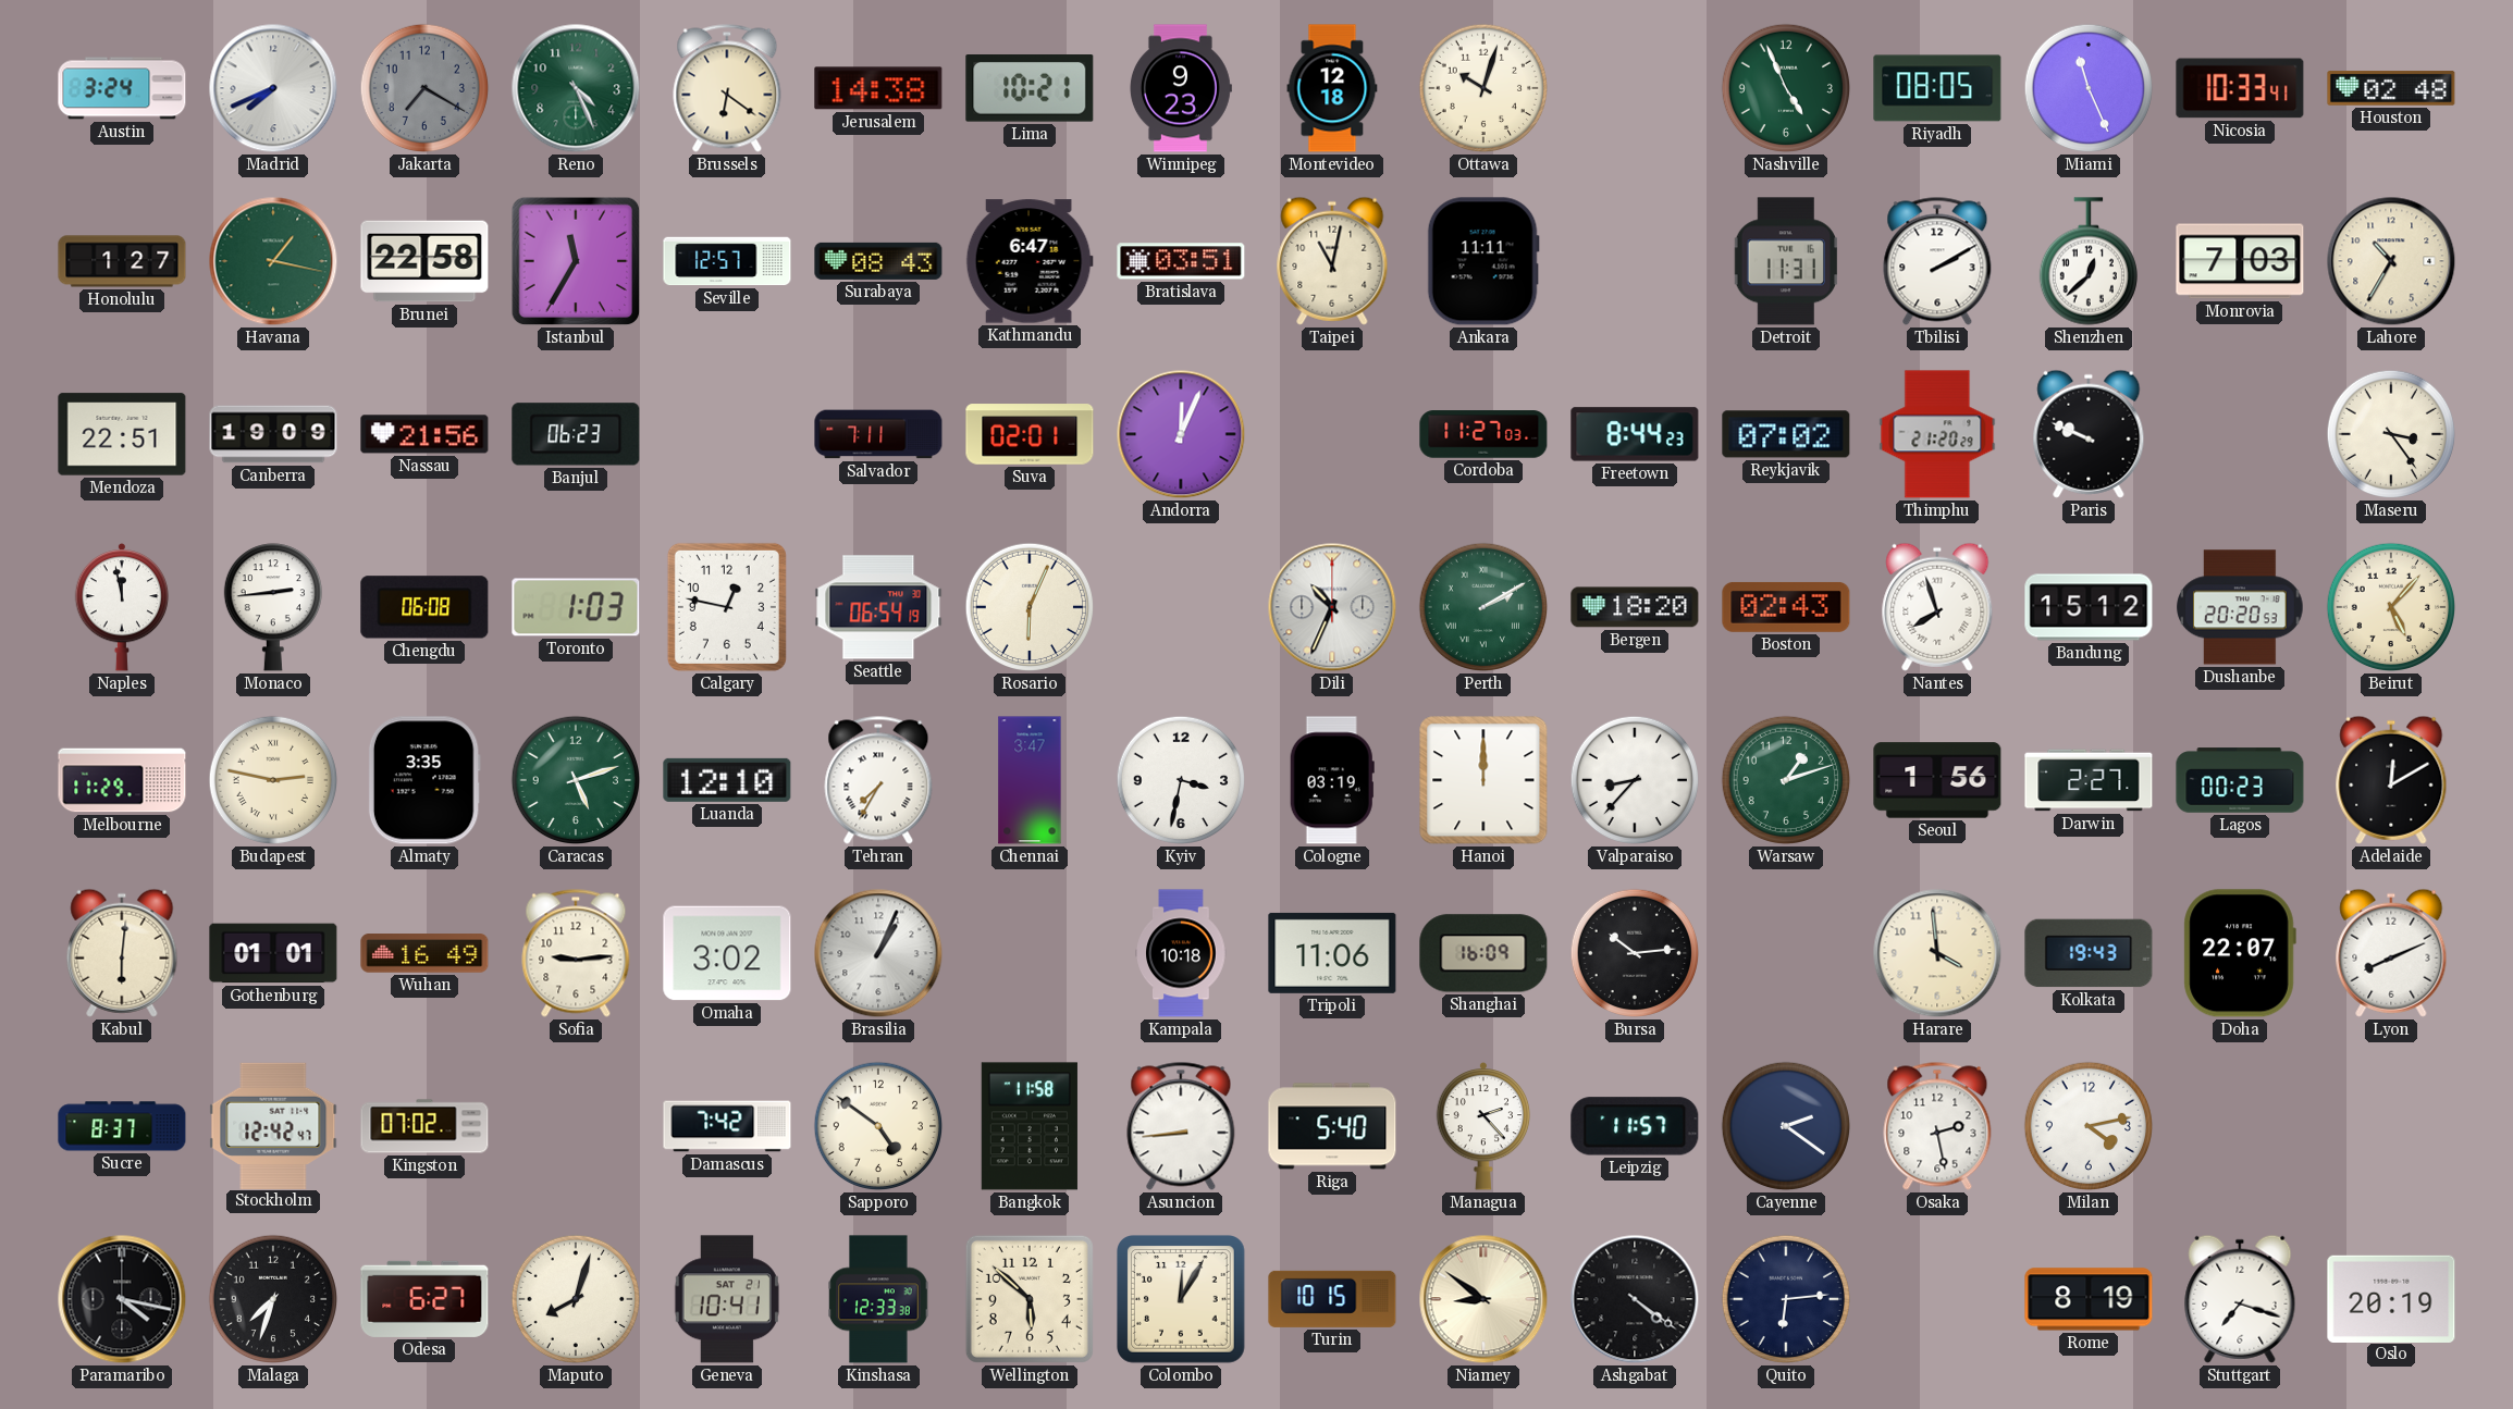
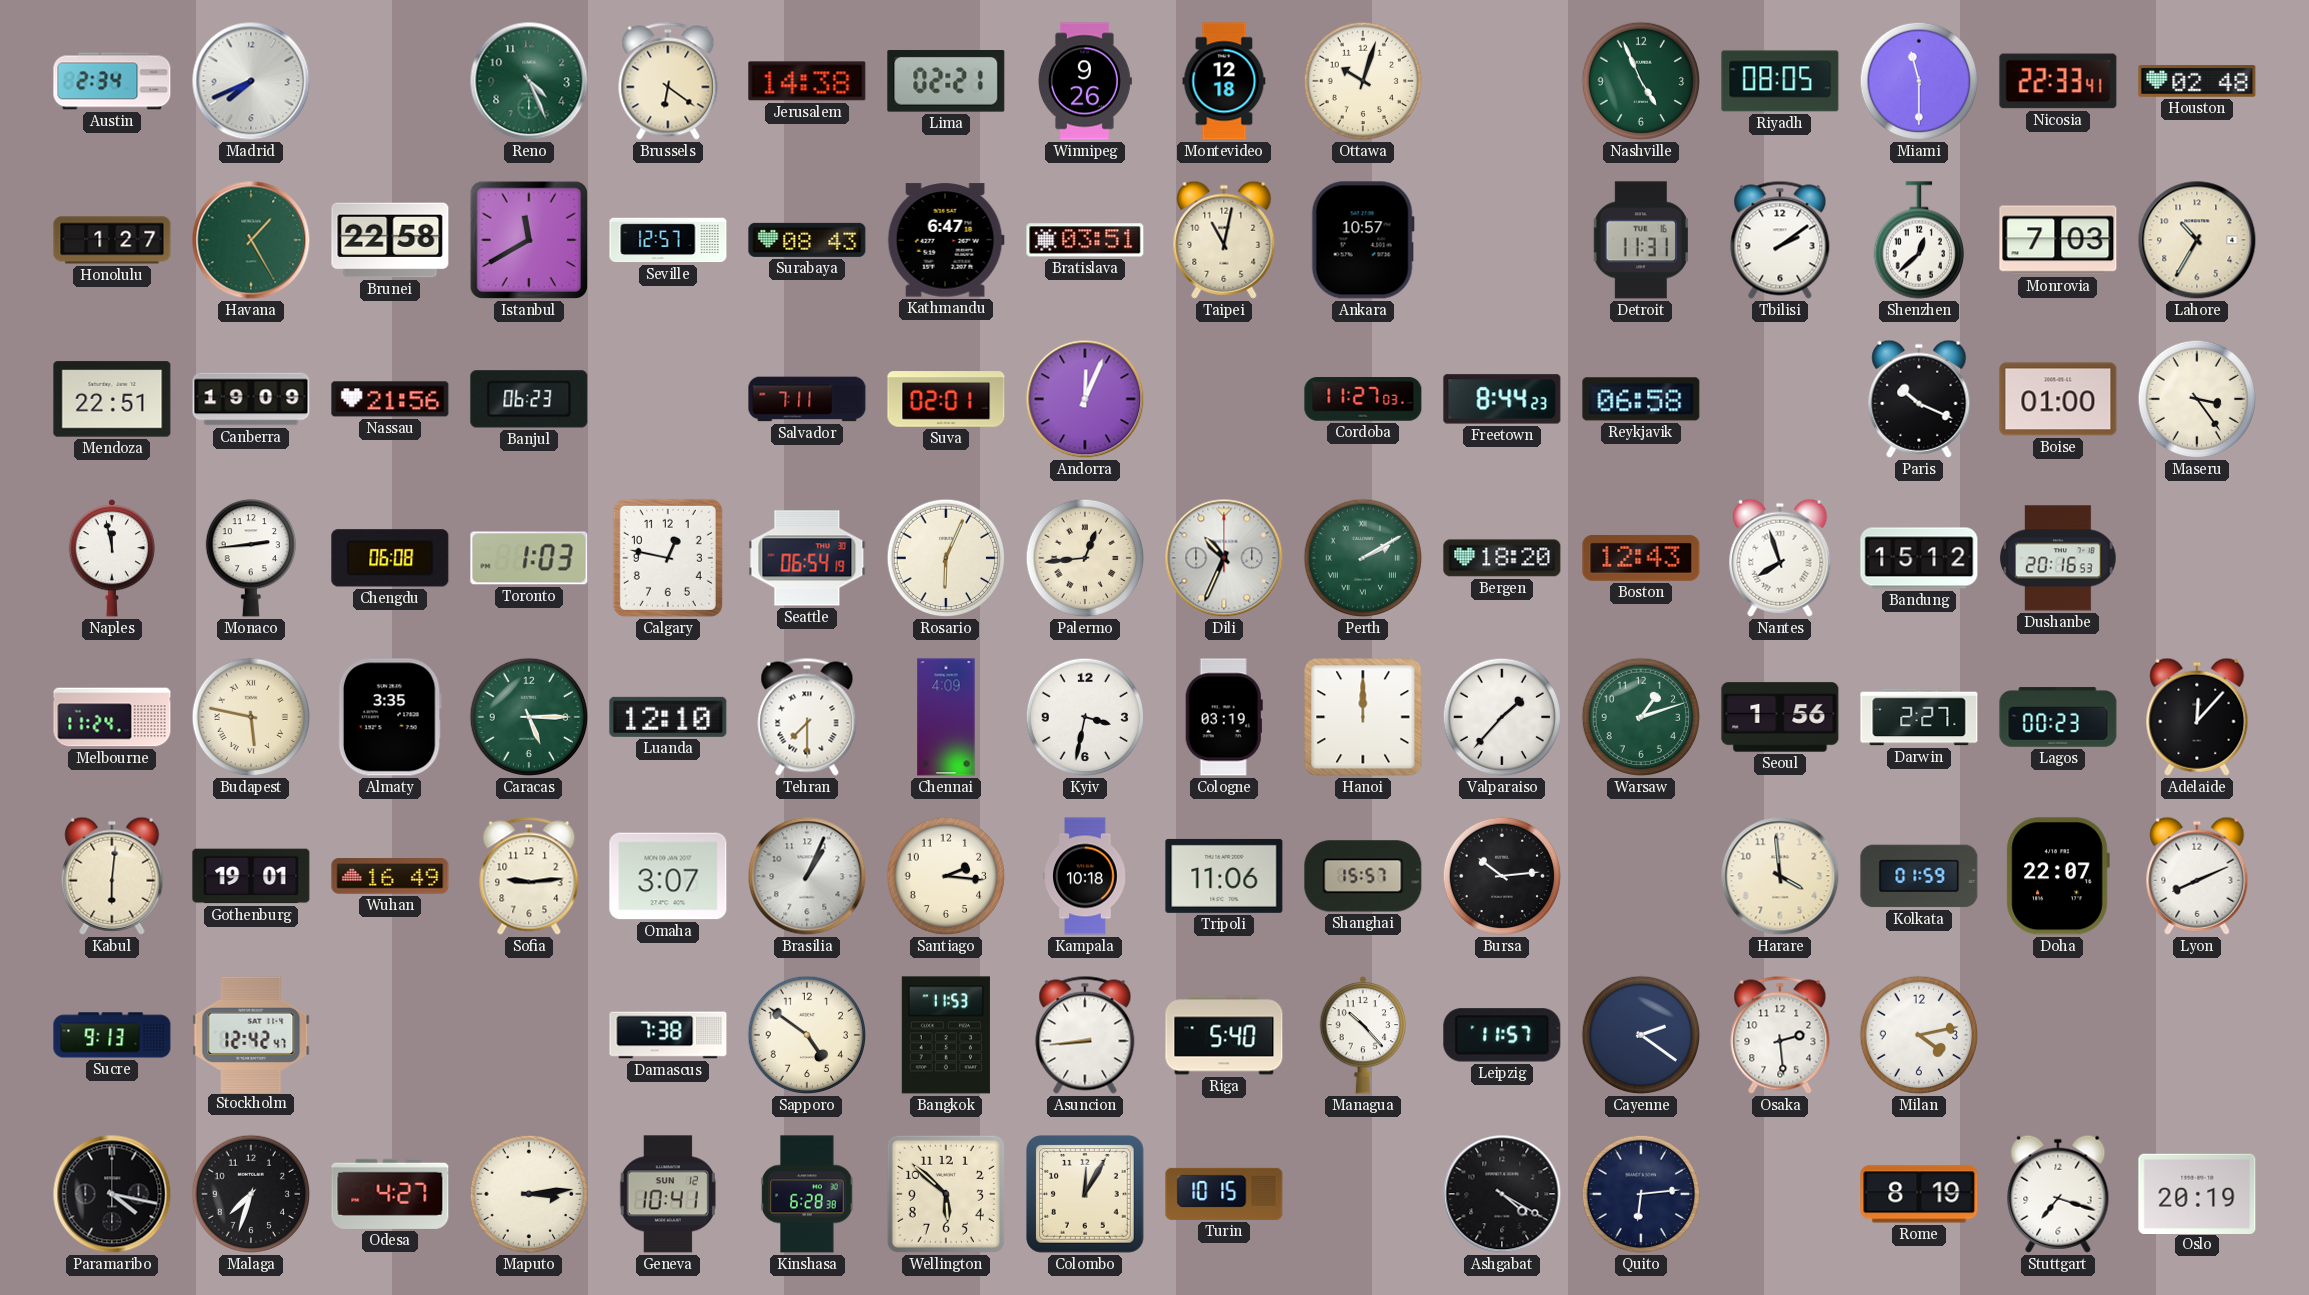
Austin: 3:24 -> 2:34
Jakarta: 7:20 -> none
Lima: 10:21 -> 02:21
Winnipeg: 9:23 -> 9:26
Miami: 11:26 -> 11:30
Nicosia: 10:33 -> 22:33
Havana: 1:17 -> 1:25
Istanbul: 11:35 -> 11:40
Ankara: 11:11 -> 10:57
Tbilisi: 2:10 -> 2:09
Reykjavik: 07:02 -> 06:58
Thimphu: 21:20 -> none
Paris: 9:49 -> 10:19
Boise: none -> 01:00
Palermo: none -> 12:44
Boston: 02:43 -> 12:43
Dushanbe: 20:20 -> 20:16
Beirut: 5:07 -> none
Melbourne: 11:29 -> 11:24
Budapest: 2:47 -> 5:47
Caracas: 5:12 -> 5:15
Tehran: 7:35 -> 7:30
Chennai: 3:47 -> 4:09
Valparaiso: 8:37 -> 1:37
Adelaide: 12:10 -> 12:07
Gothenburg: 01:01 -> 19:01
Omaha: 3:02 -> 3:07
Santiago: none -> 2:16
Shanghai: 16:09 -> 15:57
Kolkata: 19:43 -> 01:59
Sucre: 8:37 -> 9:13
Kingston: 07:02 -> none
Damascus: 7:42 -> 7:38
Bangkok: 11:58 -> 11:53
Managua: 2:23 -> 10:23
Osaka: 2:28 -> 2:29
Odesa: 6:27 -> 4:27
Maputo: 8:03 -> 3:14
Geneva date: SAT 21 -> SUN 12
Kinshasa: 12:33 -> 6:28
Niamey: 8:51 -> none
Ashgabat: 4:21 -> 4:20
